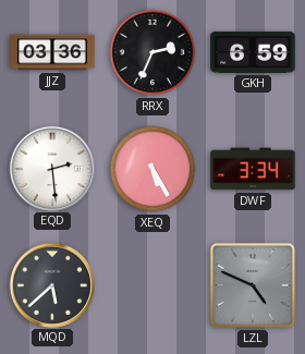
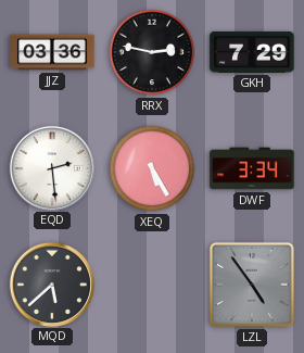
RRX: 2:34 -> 2:47
GKH: 6:59 -> 7:29
LZL: 4:49 -> 4:54
